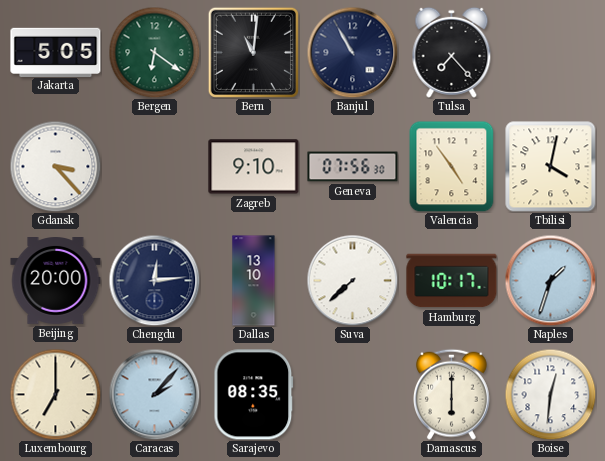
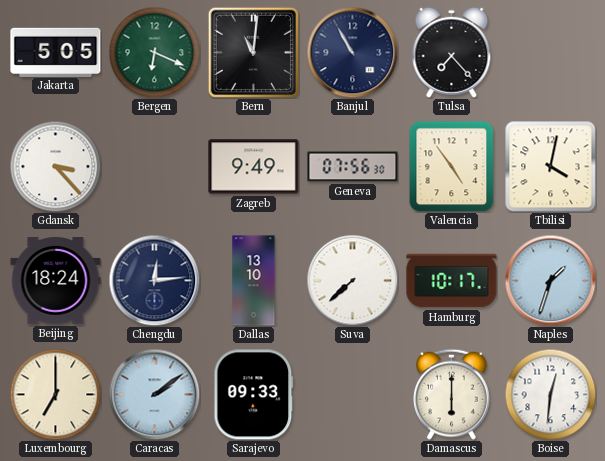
Bergen: 6:21 -> 6:19
Zagreb: 9:10 -> 9:49
Beijing: 20:00 -> 18:24
Caracas: 2:07 -> 2:09
Sarajevo: 08:35 -> 09:33
